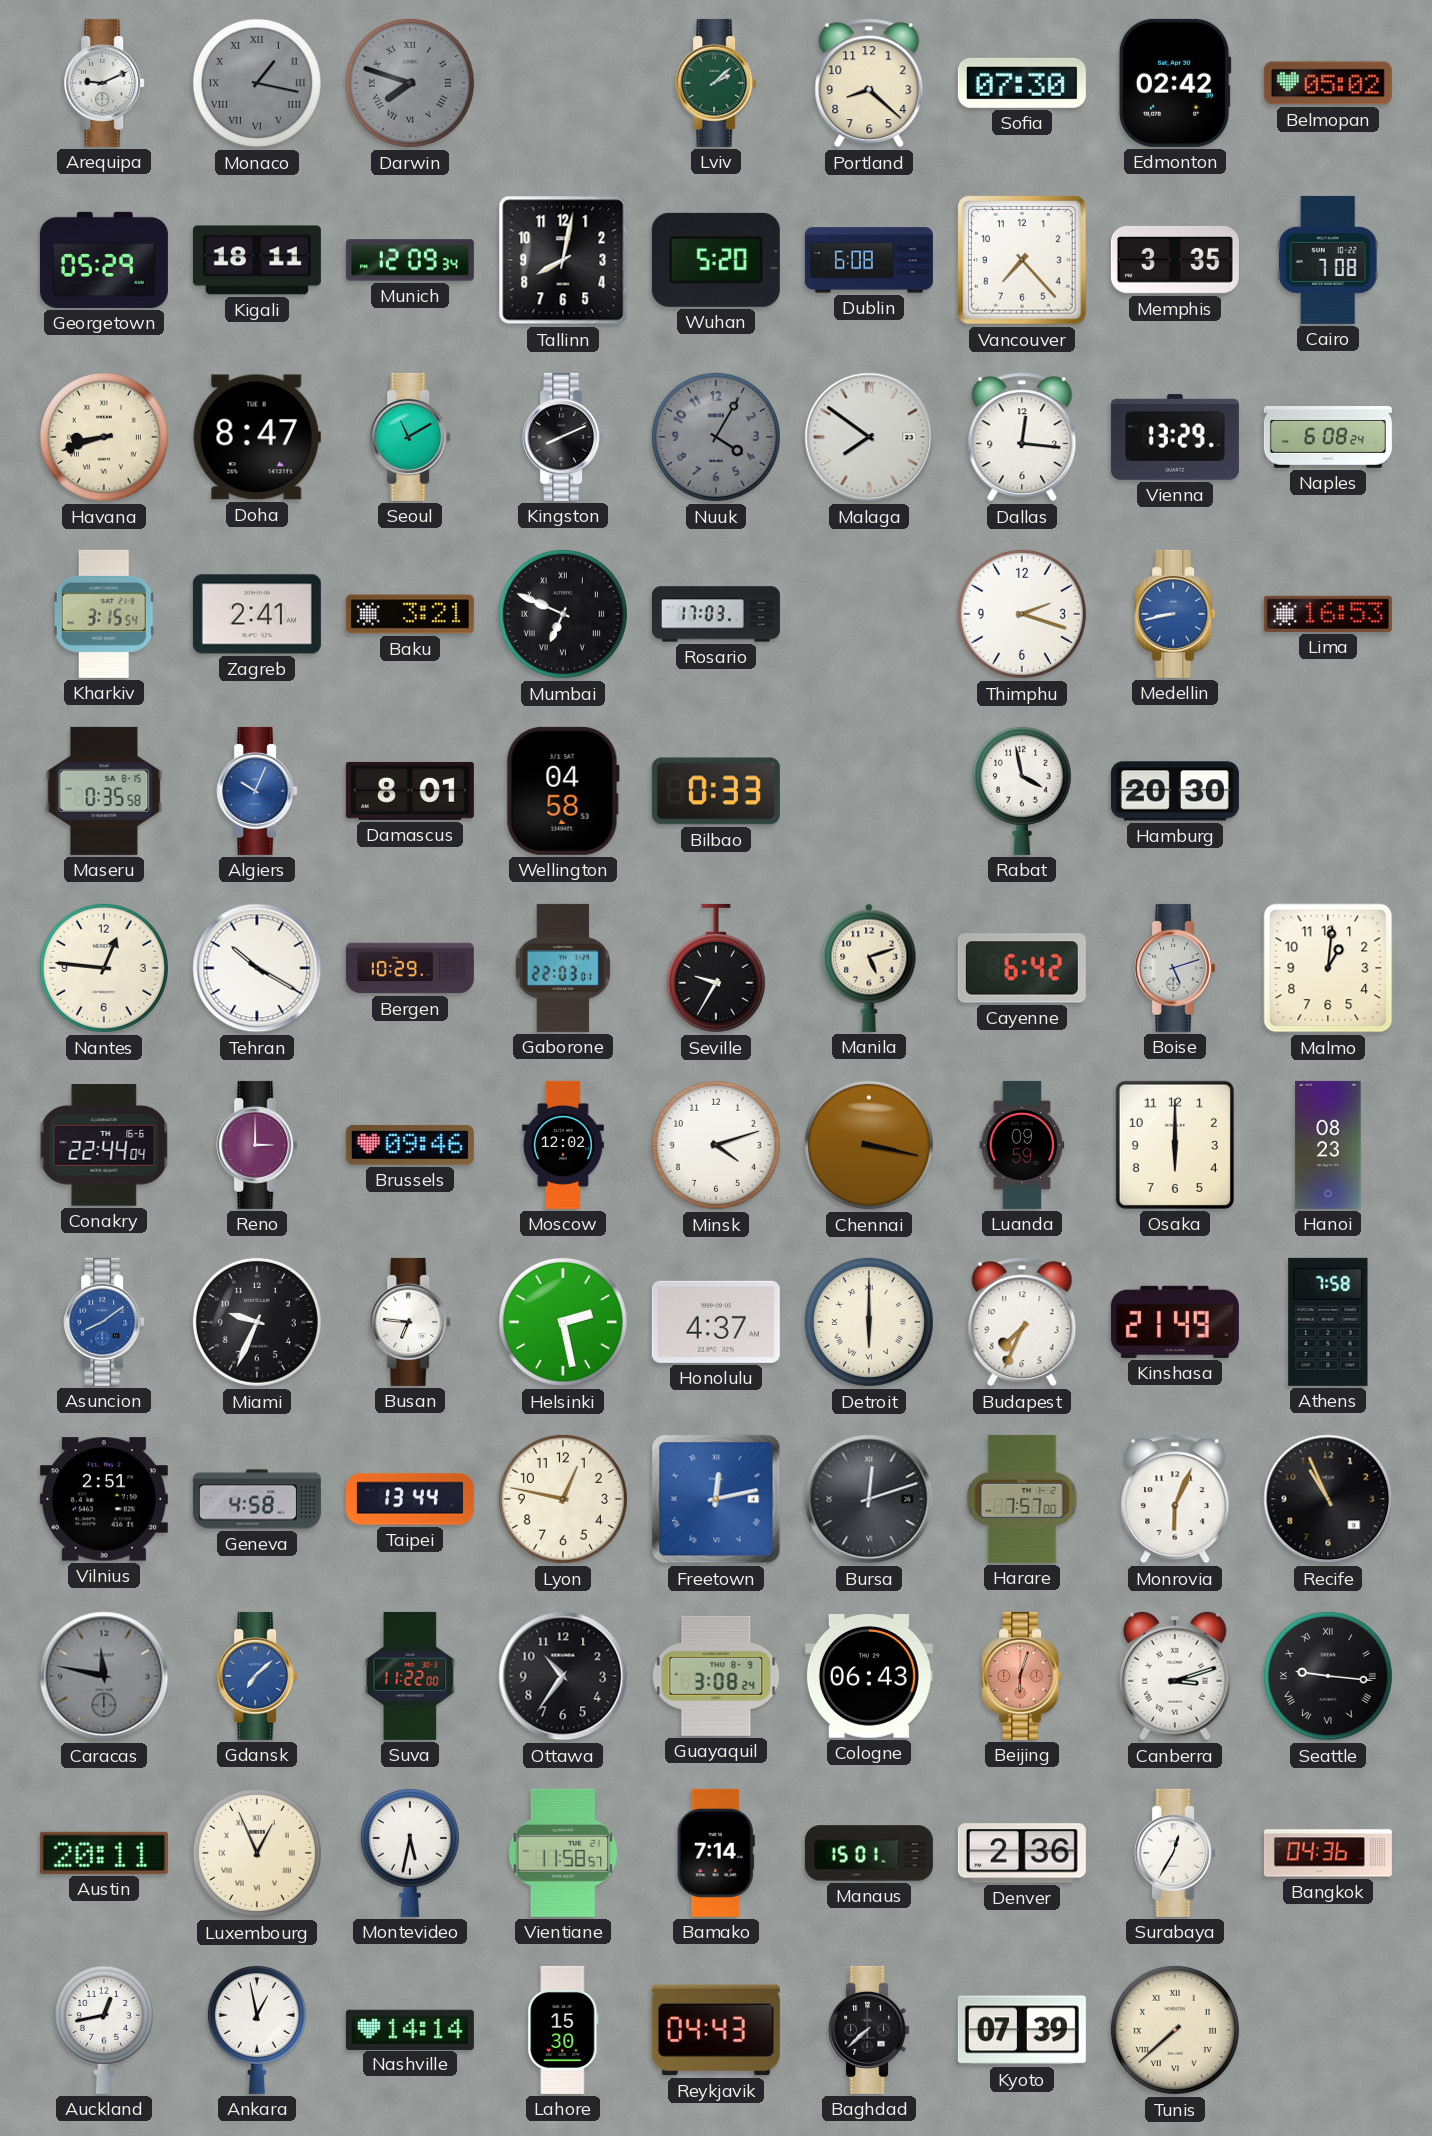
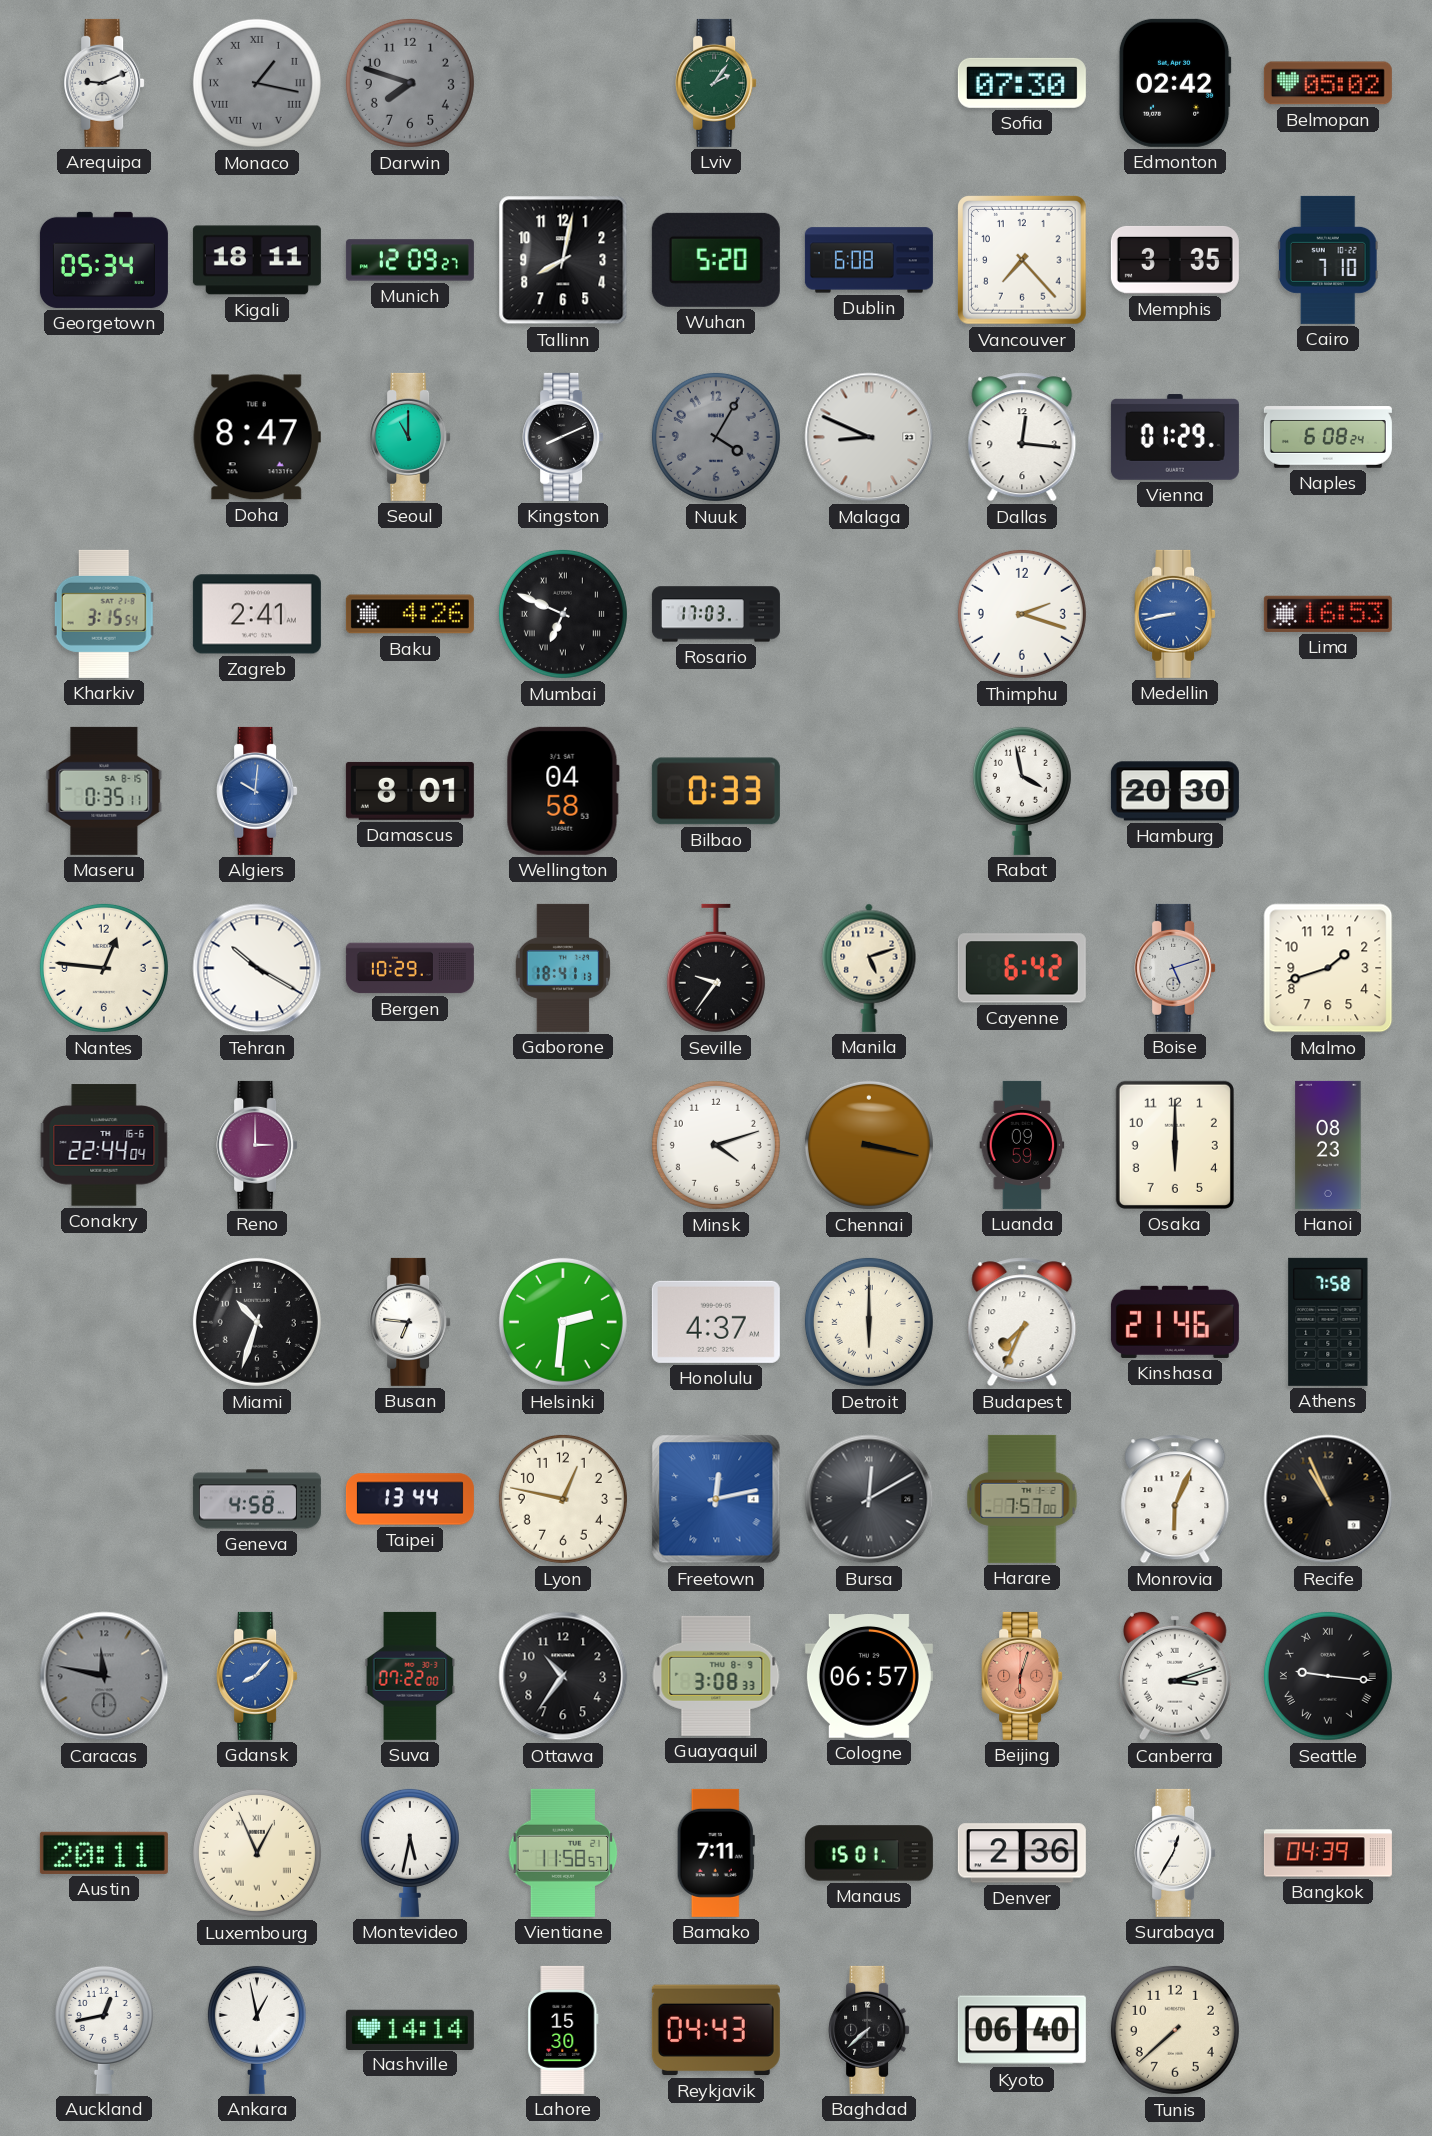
Darwin numerals: Roman -> Arabic
Lviv: 2:08 -> 2:06
Portland: 8:22 -> none
Georgetown: 05:29 -> 05:34
Munich: 12:09:34 -> 12:09:27
Cairo: 7:08 -> 7:10
Havana: 8:42 -> none
Seoul: 11:10 -> 11:00
Malaga: 7:51 -> 8:49
Vienna: 13:29 -> 01:29
Baku: 3:21 -> 4:26
Maseru: 0:35:58 -> 0:35:11
Algiers: 10:04 -> 10:01
Gaborone: 22:03 -> 18:41
Seville: 9:35 -> 9:36
Malmo: 1:01 -> 1:42
Brussels: 09:46 -> none
Moscow: 12:02 -> none
Asuncion: 8:09 -> none
Miami: 9:34 -> 10:33
Helsinki: 2:28 -> 2:31
Kinshasa: 21:49 -> 21:46
Vilnius: 2:51 -> none
Bursa: 12:12 -> 12:10
Gdansk: 7:08 -> 8:07
Suva: 11:22 -> 07:22
Guayaquil: 3:08:24 -> 3:08:33
Cologne: 06:43 -> 06:57
Bamako: 7:14 -> 7:11
Bangkok: 04:36 -> 04:39
Kyoto: 07:39 -> 06:40
Tunis numerals: Roman -> Arabic
